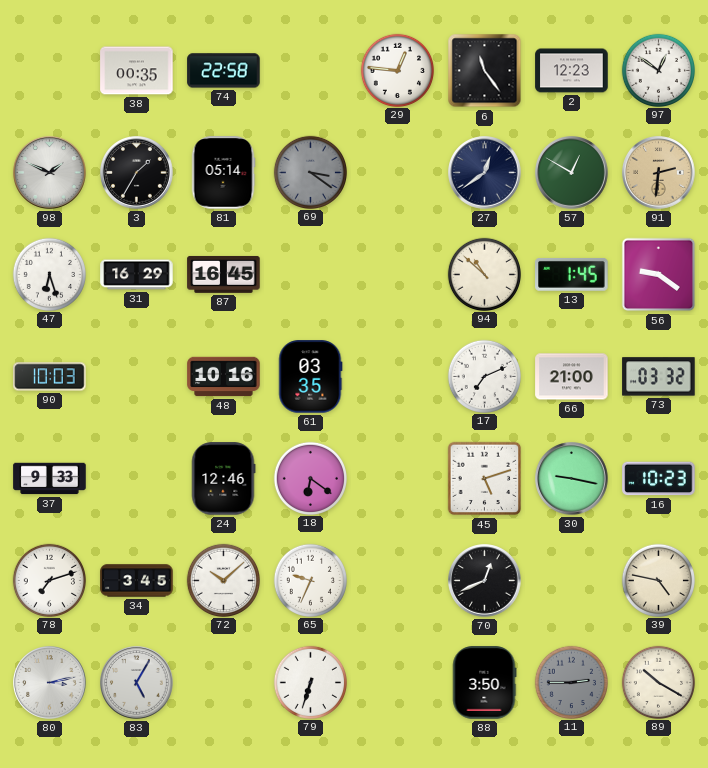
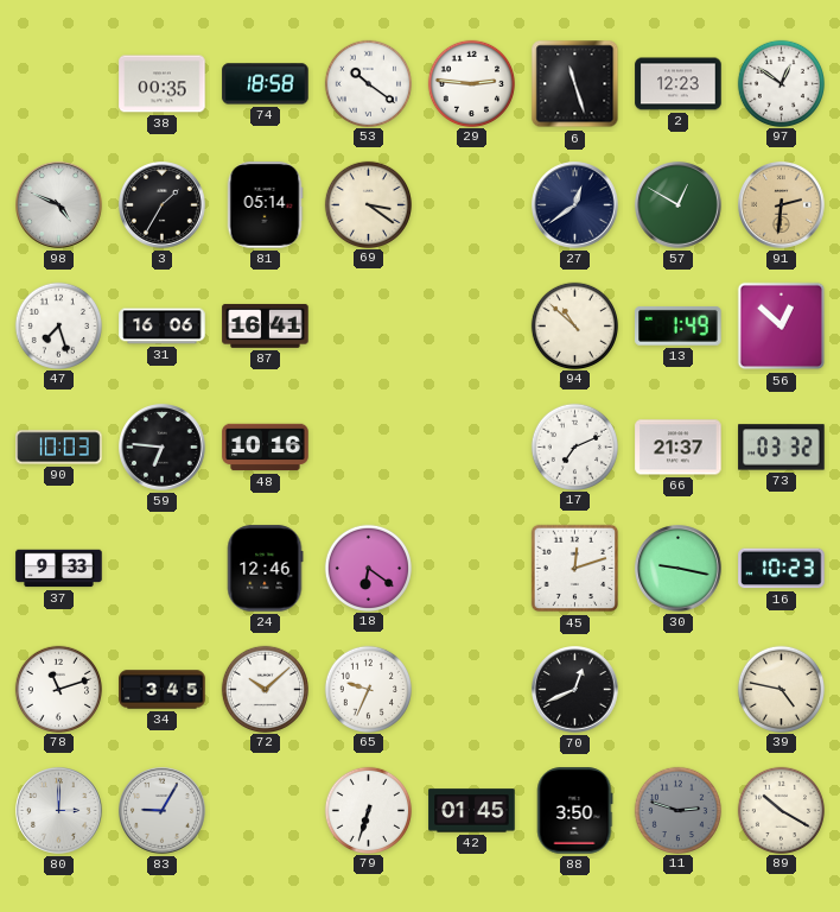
74: 22:58 -> 18:58
53: none -> 10:21
29: 12:46 -> 2:46
6: 11:24 -> 11:27
98: 1:49 -> 4:49
69 dial: grey -> cream
47: 6:27 -> 7:27
31: 16:29 -> 16:06
87: 16:45 -> 16:41
13: 1:45 -> 1:49
56: 9:21 -> 12:52
59: none -> 6:46
61: 03:35 -> none
66: 21:00 -> 21:37
45: 5:12 -> 12:12
78: 7:12 -> 11:12
80: 3:13 -> 3:00
83: 5:05 -> 9:05
42: none -> 01:45
11: 2:45 -> 2:48
